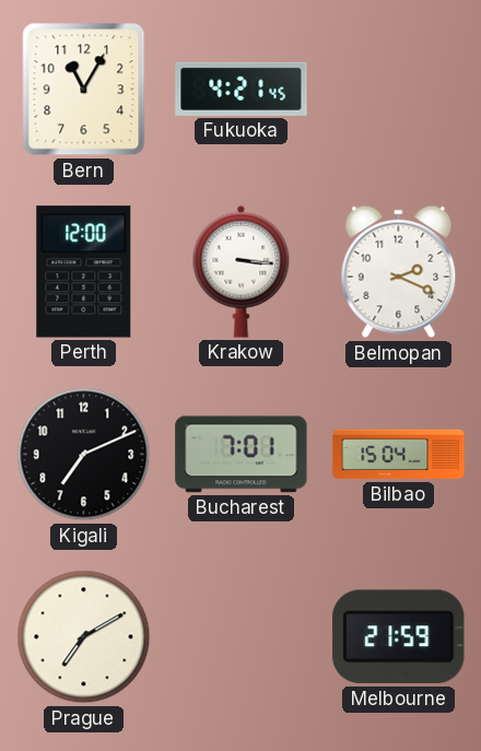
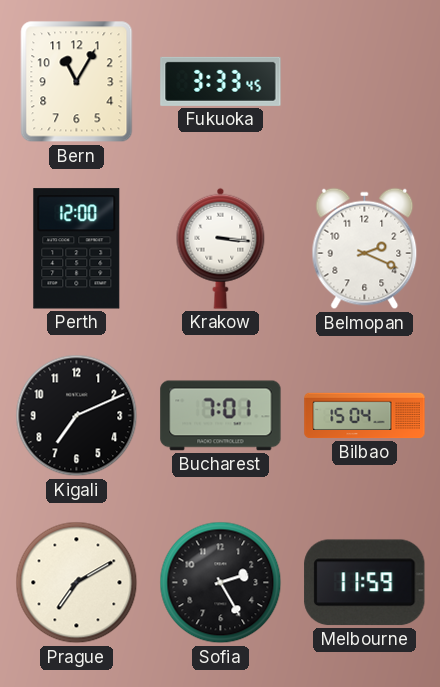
Fukuoka: 4:21 -> 3:33
Sofia: none -> 2:25
Melbourne: 21:59 -> 11:59
